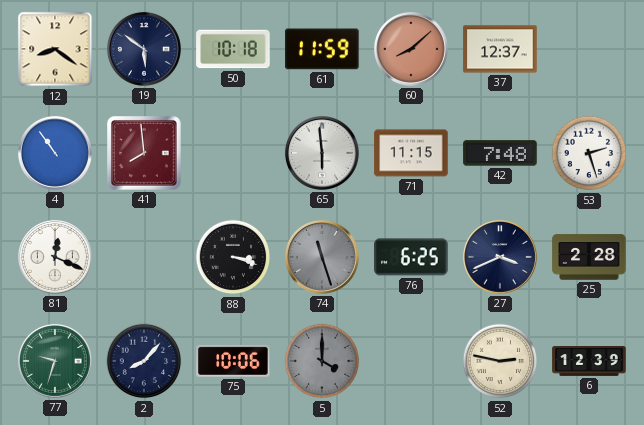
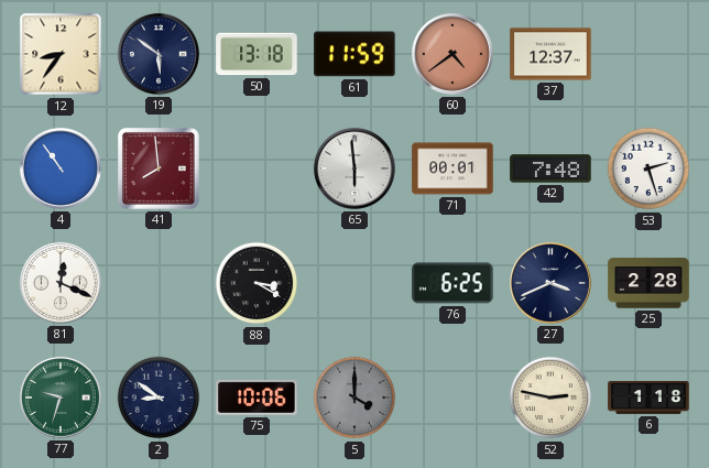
12: 8:21 -> 8:36
50: 10:18 -> 13:18
60: 8:08 -> 4:39
71: 11:15 -> 00:01
88: 3:18 -> 3:20
74: 11:27 -> none
2: 8:07 -> 8:51
6: 12:39 -> 1:18
